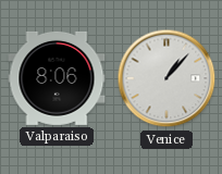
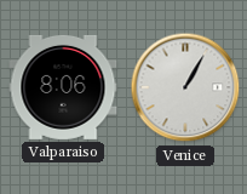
Venice: 1:07 -> 1:05
